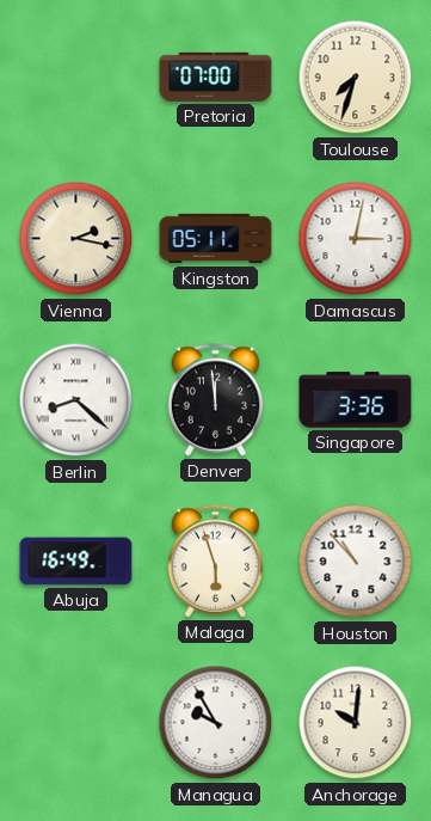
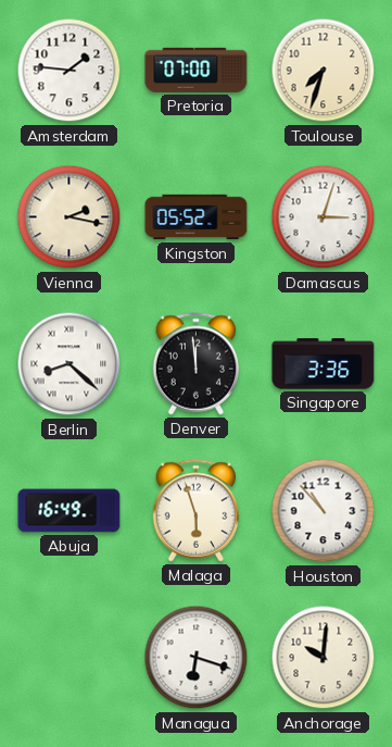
Amsterdam: none -> 1:46
Kingston: 05:11 -> 05:52
Damascus: 3:02 -> 3:03
Managua: 9:55 -> 6:18
